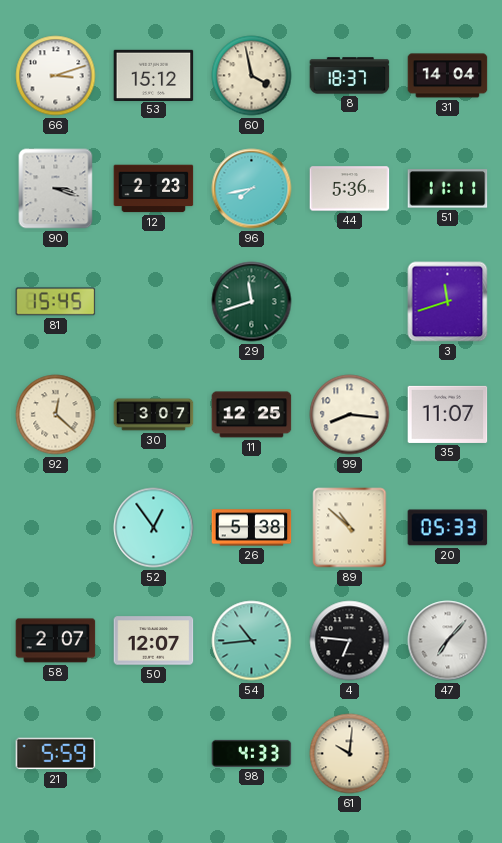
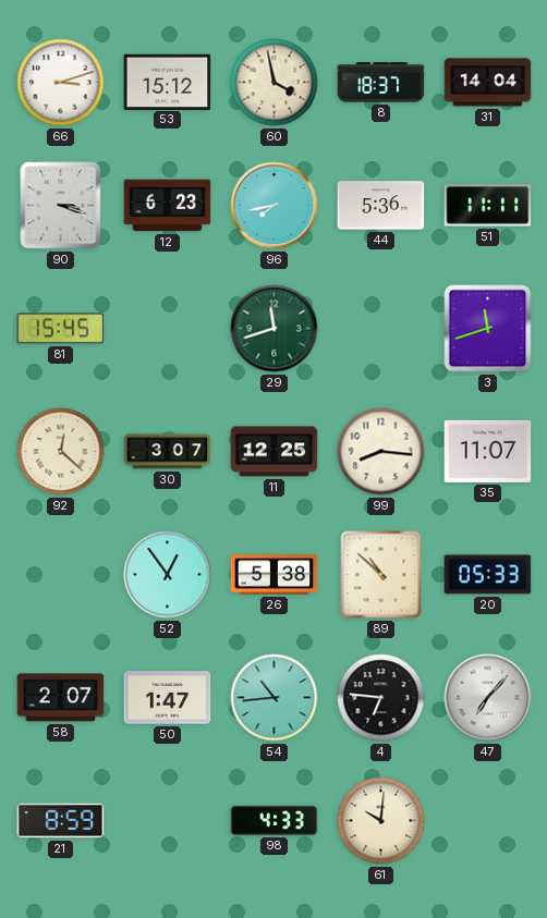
12: 2:23 -> 6:23
50: 12:07 -> 1:47
21: 5:59 -> 8:59
